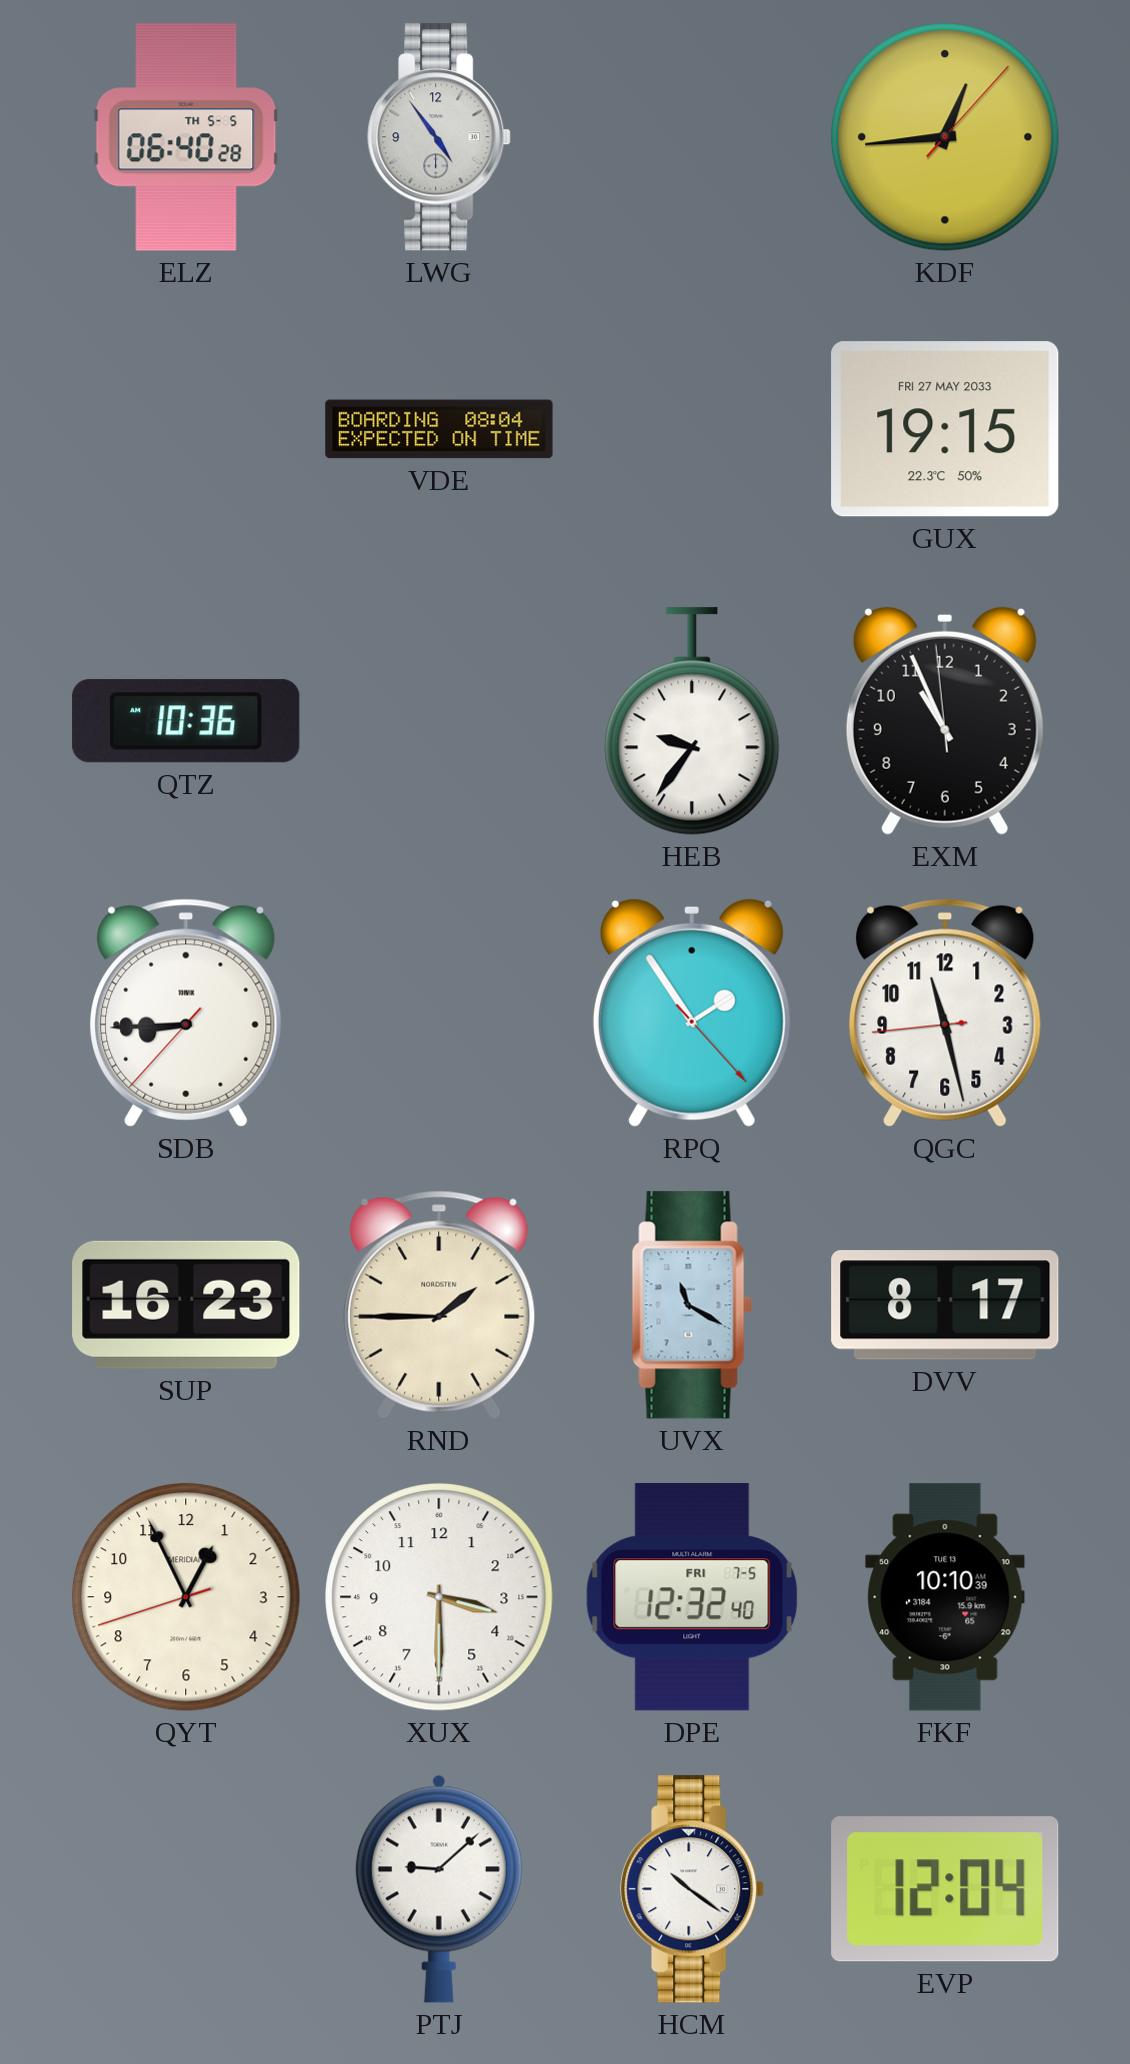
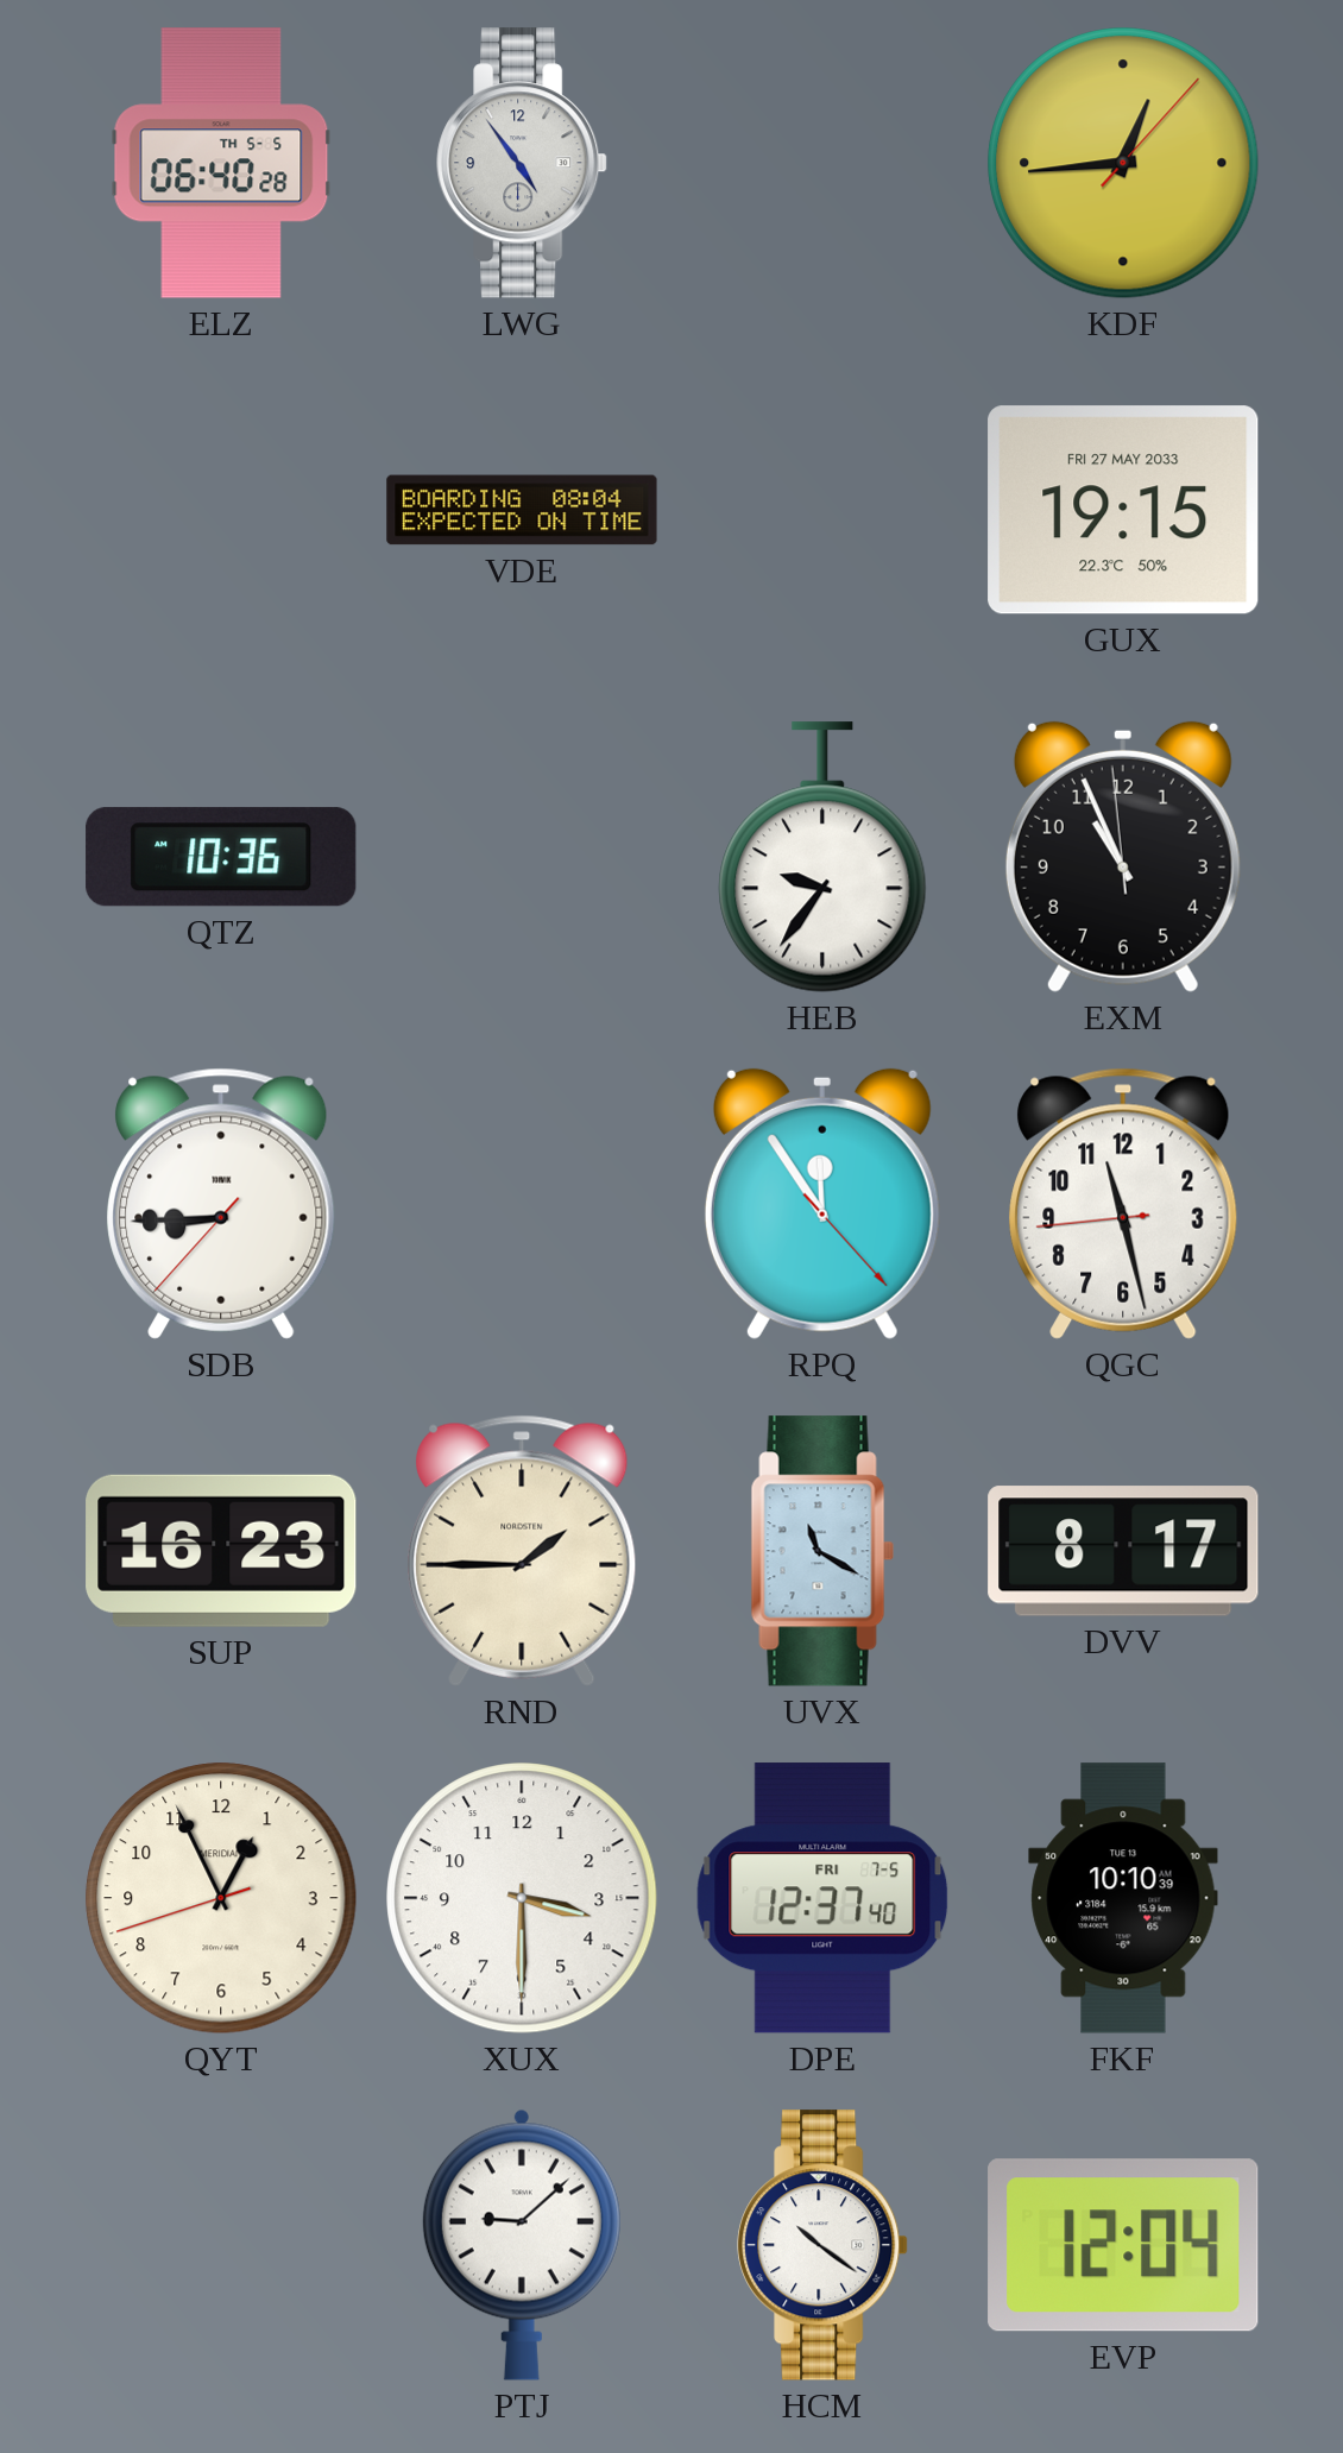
RPQ: 1:54 -> 11:54
DPE: 12:32 -> 12:37
